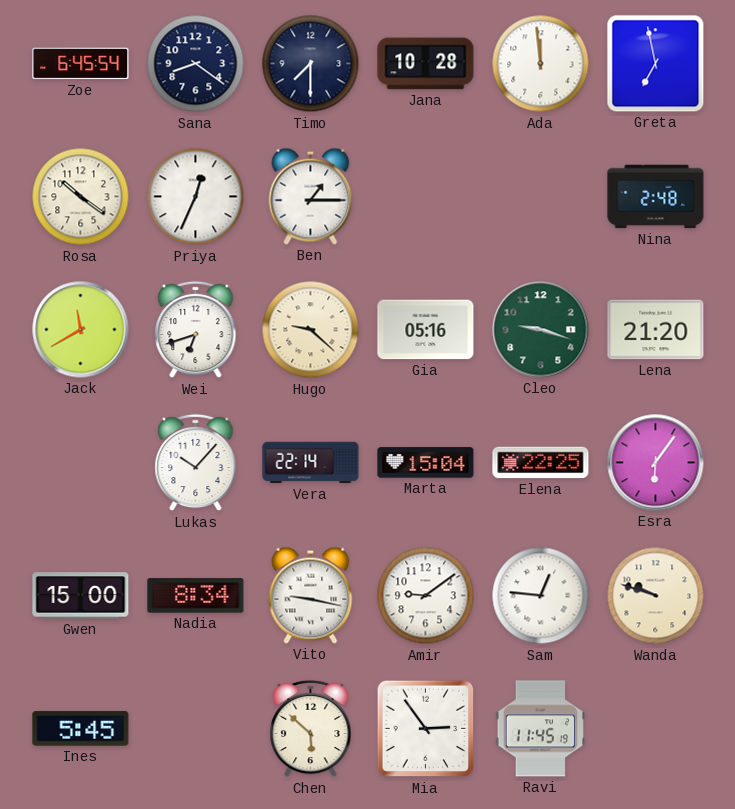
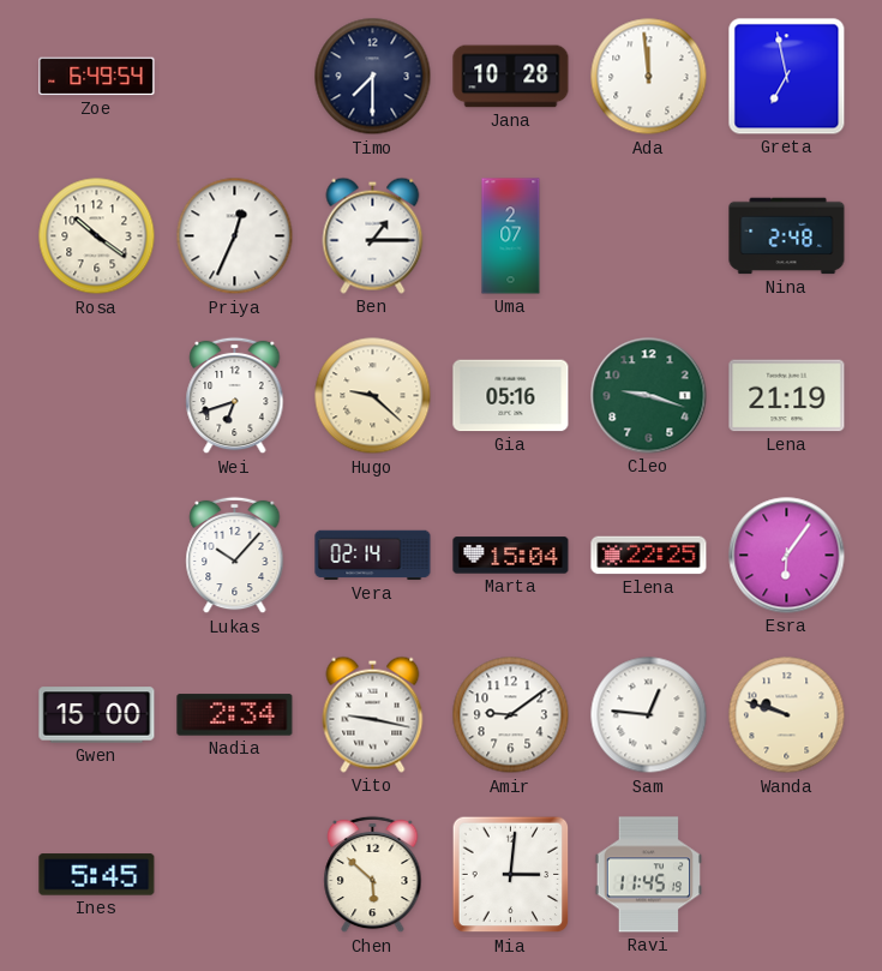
Zoe: 6:45 -> 6:49
Sana: 8:21 -> none
Uma: none -> 2:07
Jack: 11:40 -> none
Lena: 21:20 -> 21:19
Vera: 22:14 -> 02:14
Nadia: 8:34 -> 2:34
Mia: 2:54 -> 3:01
